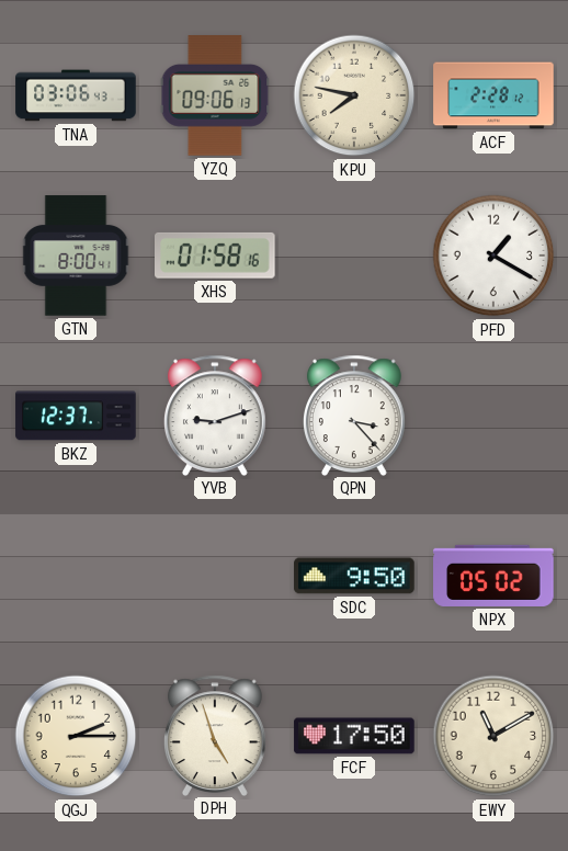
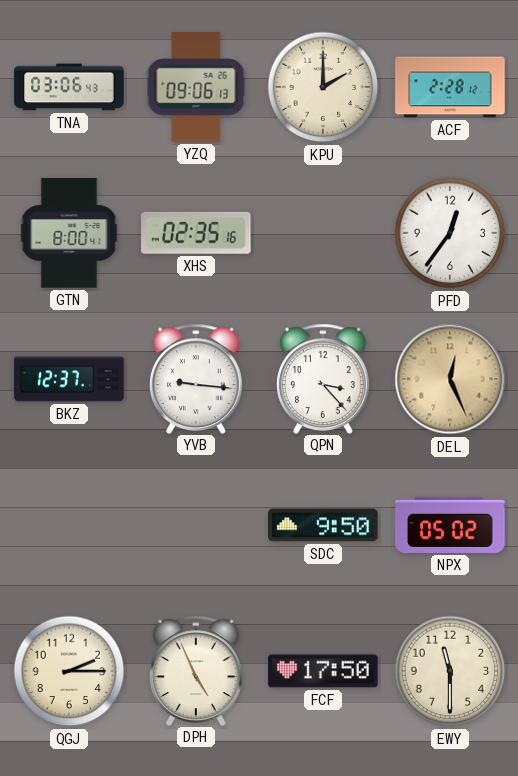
KPU: 7:47 -> 2:00
XHS: 01:58 -> 02:35
PFD: 1:20 -> 12:36
YVB: 9:12 -> 9:16
DEL: none -> 12:26
DPH: 4:57 -> 4:56
EWY: 11:10 -> 11:30
